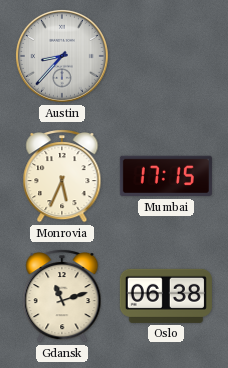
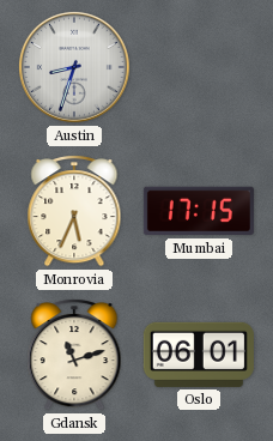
Austin: 8:37 -> 8:33
Oslo: 06:38 -> 06:01
